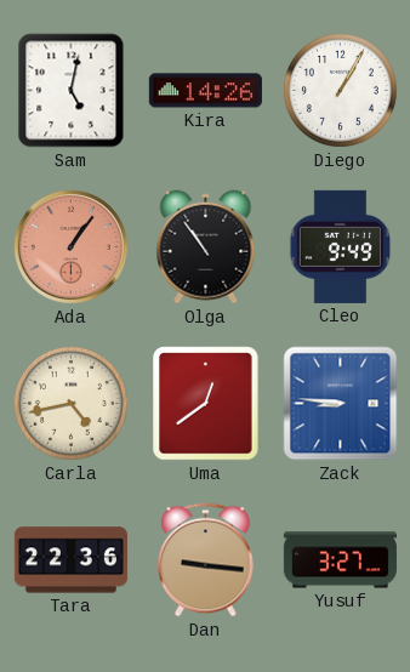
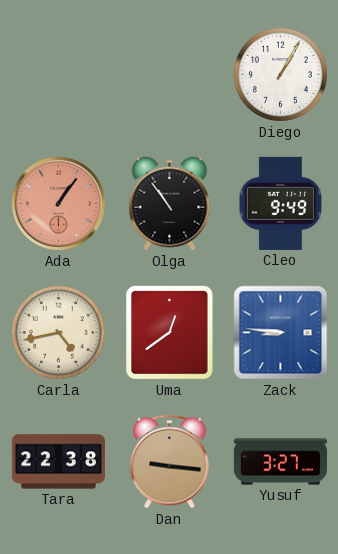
Sam: 5:02 -> none
Kira: 14:26 -> none
Tara: 22:36 -> 22:38
